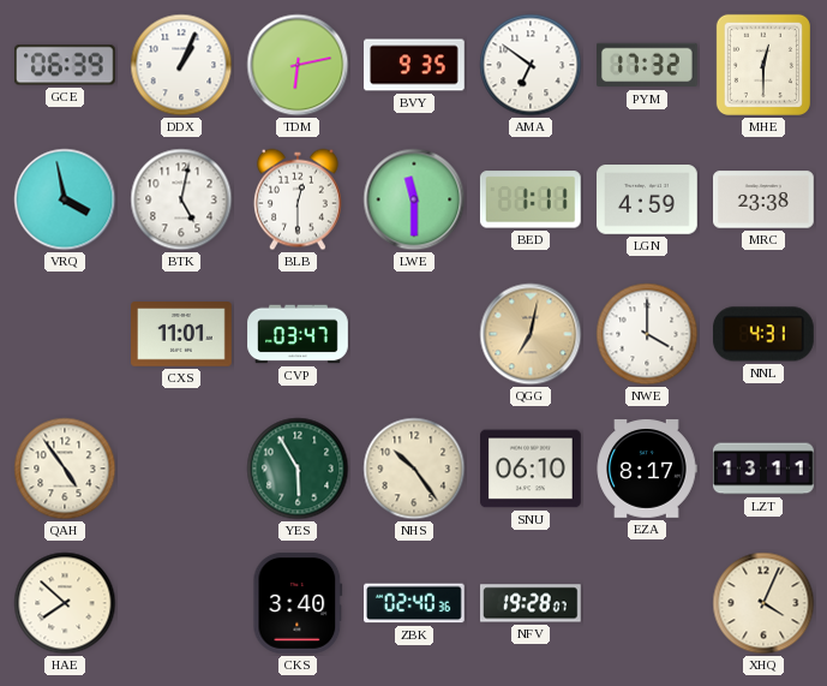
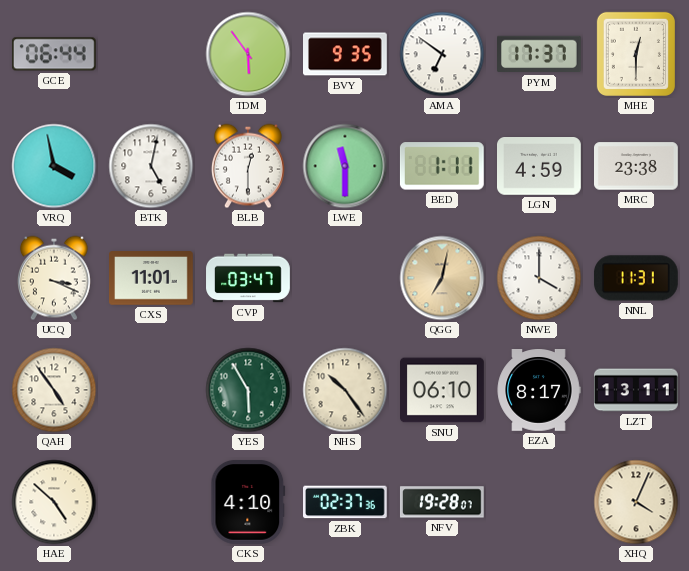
GCE: 06:39 -> 06:44
DDX: 1:04 -> none
TDM: 6:13 -> 5:54
PYM: 17:32 -> 17:37
UCQ: none -> 3:19
NNL: 4:31 -> 11:31
HAE: 7:52 -> 4:52
CKS: 3:40 -> 4:10
ZBK: 02:40 -> 02:37
